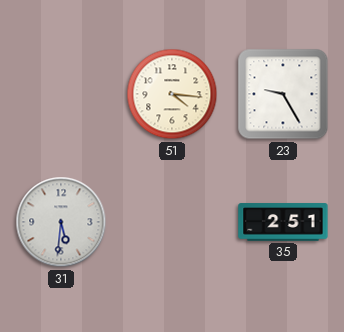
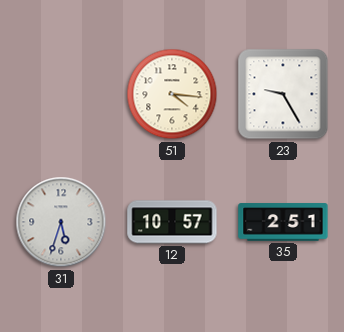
31: 5:31 -> 5:33
12: none -> 10:57
